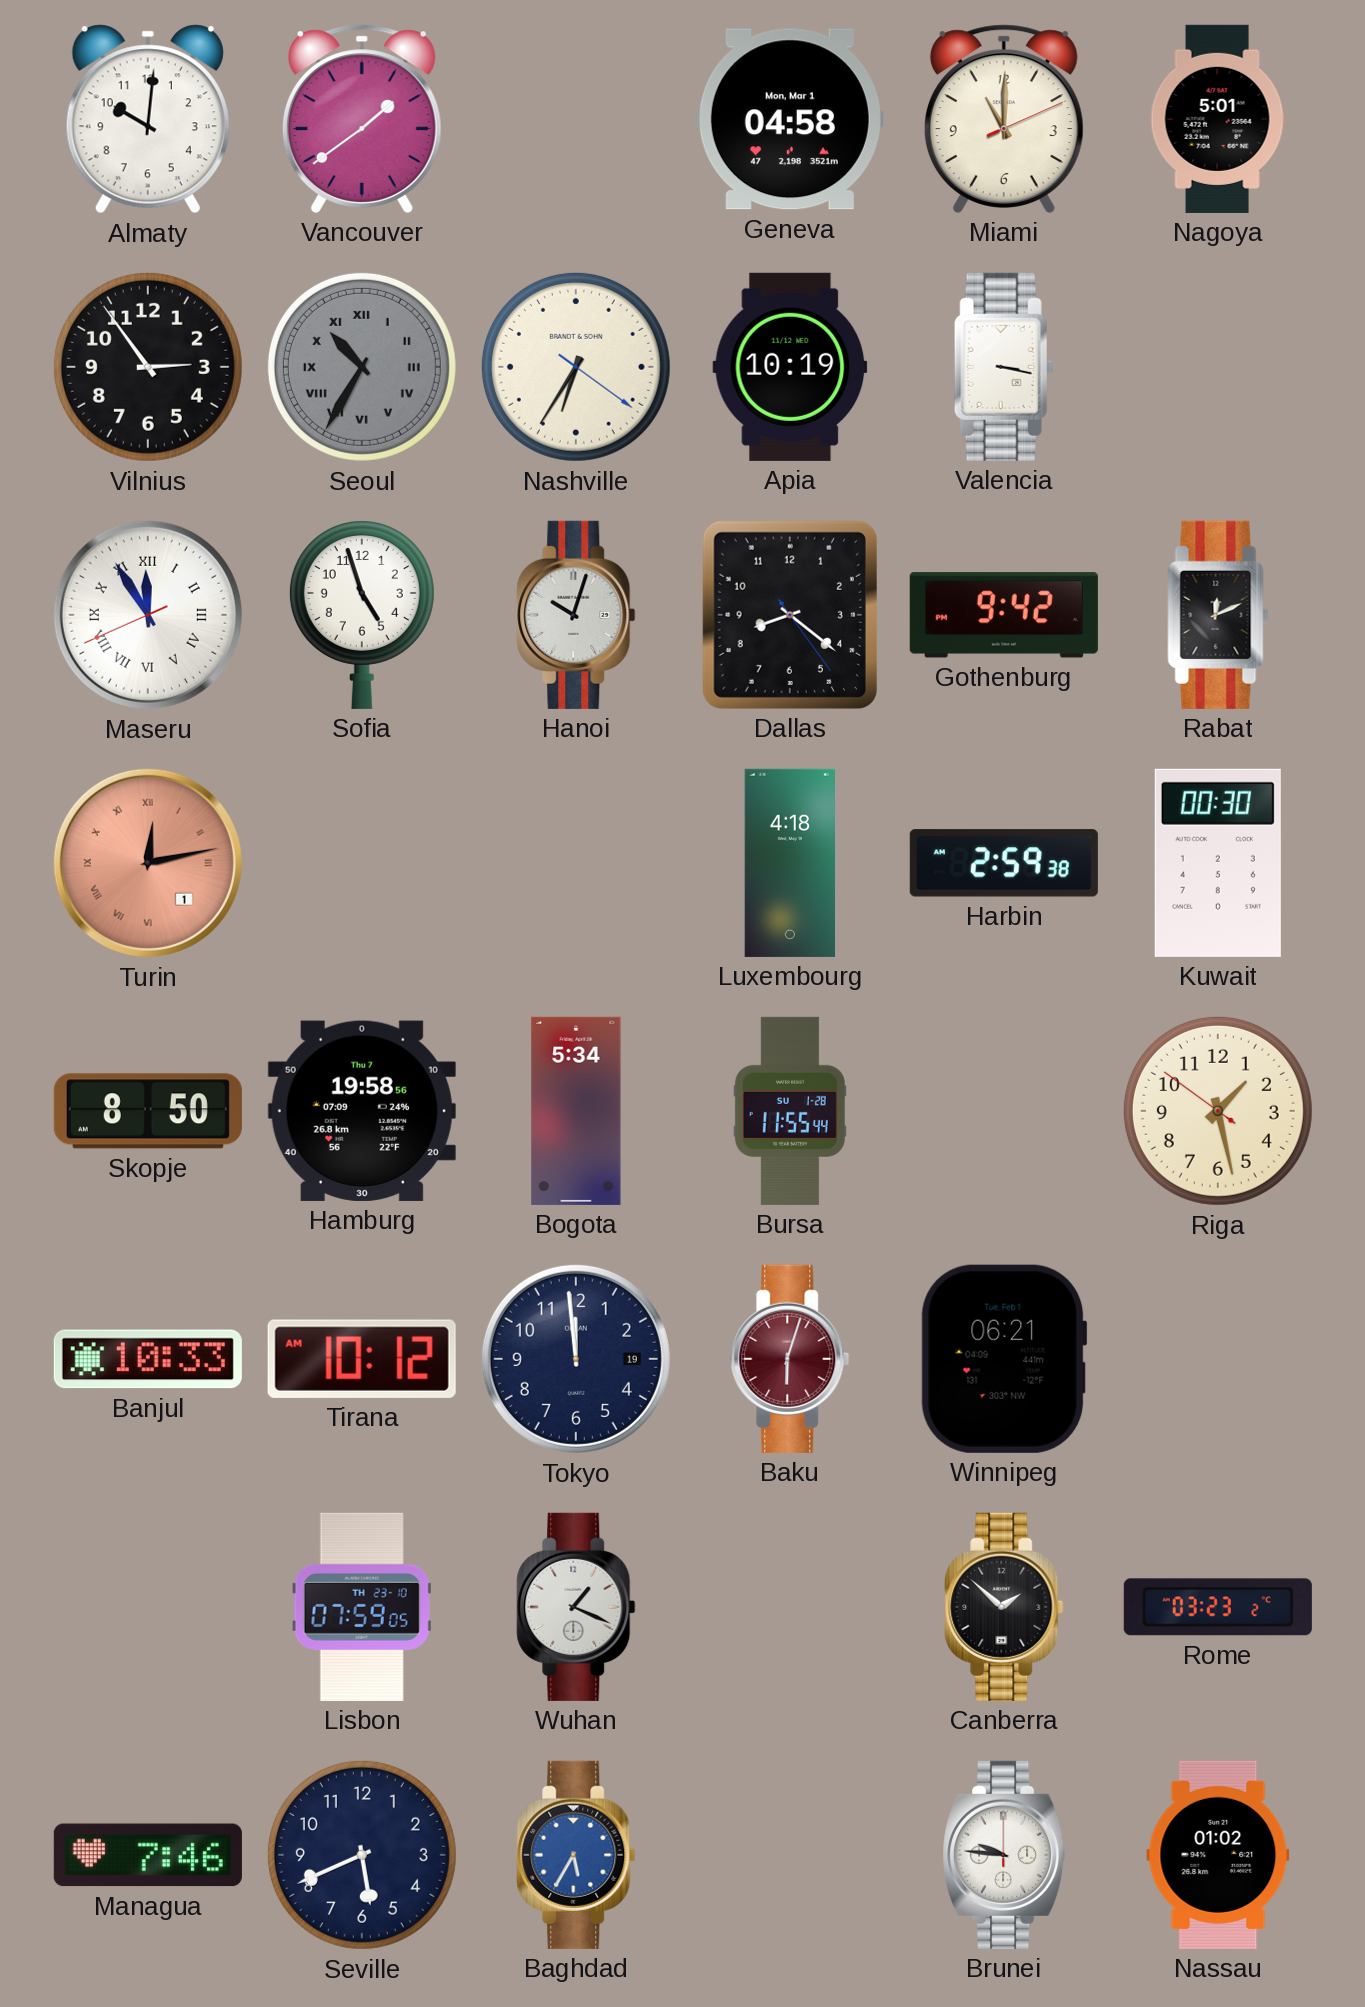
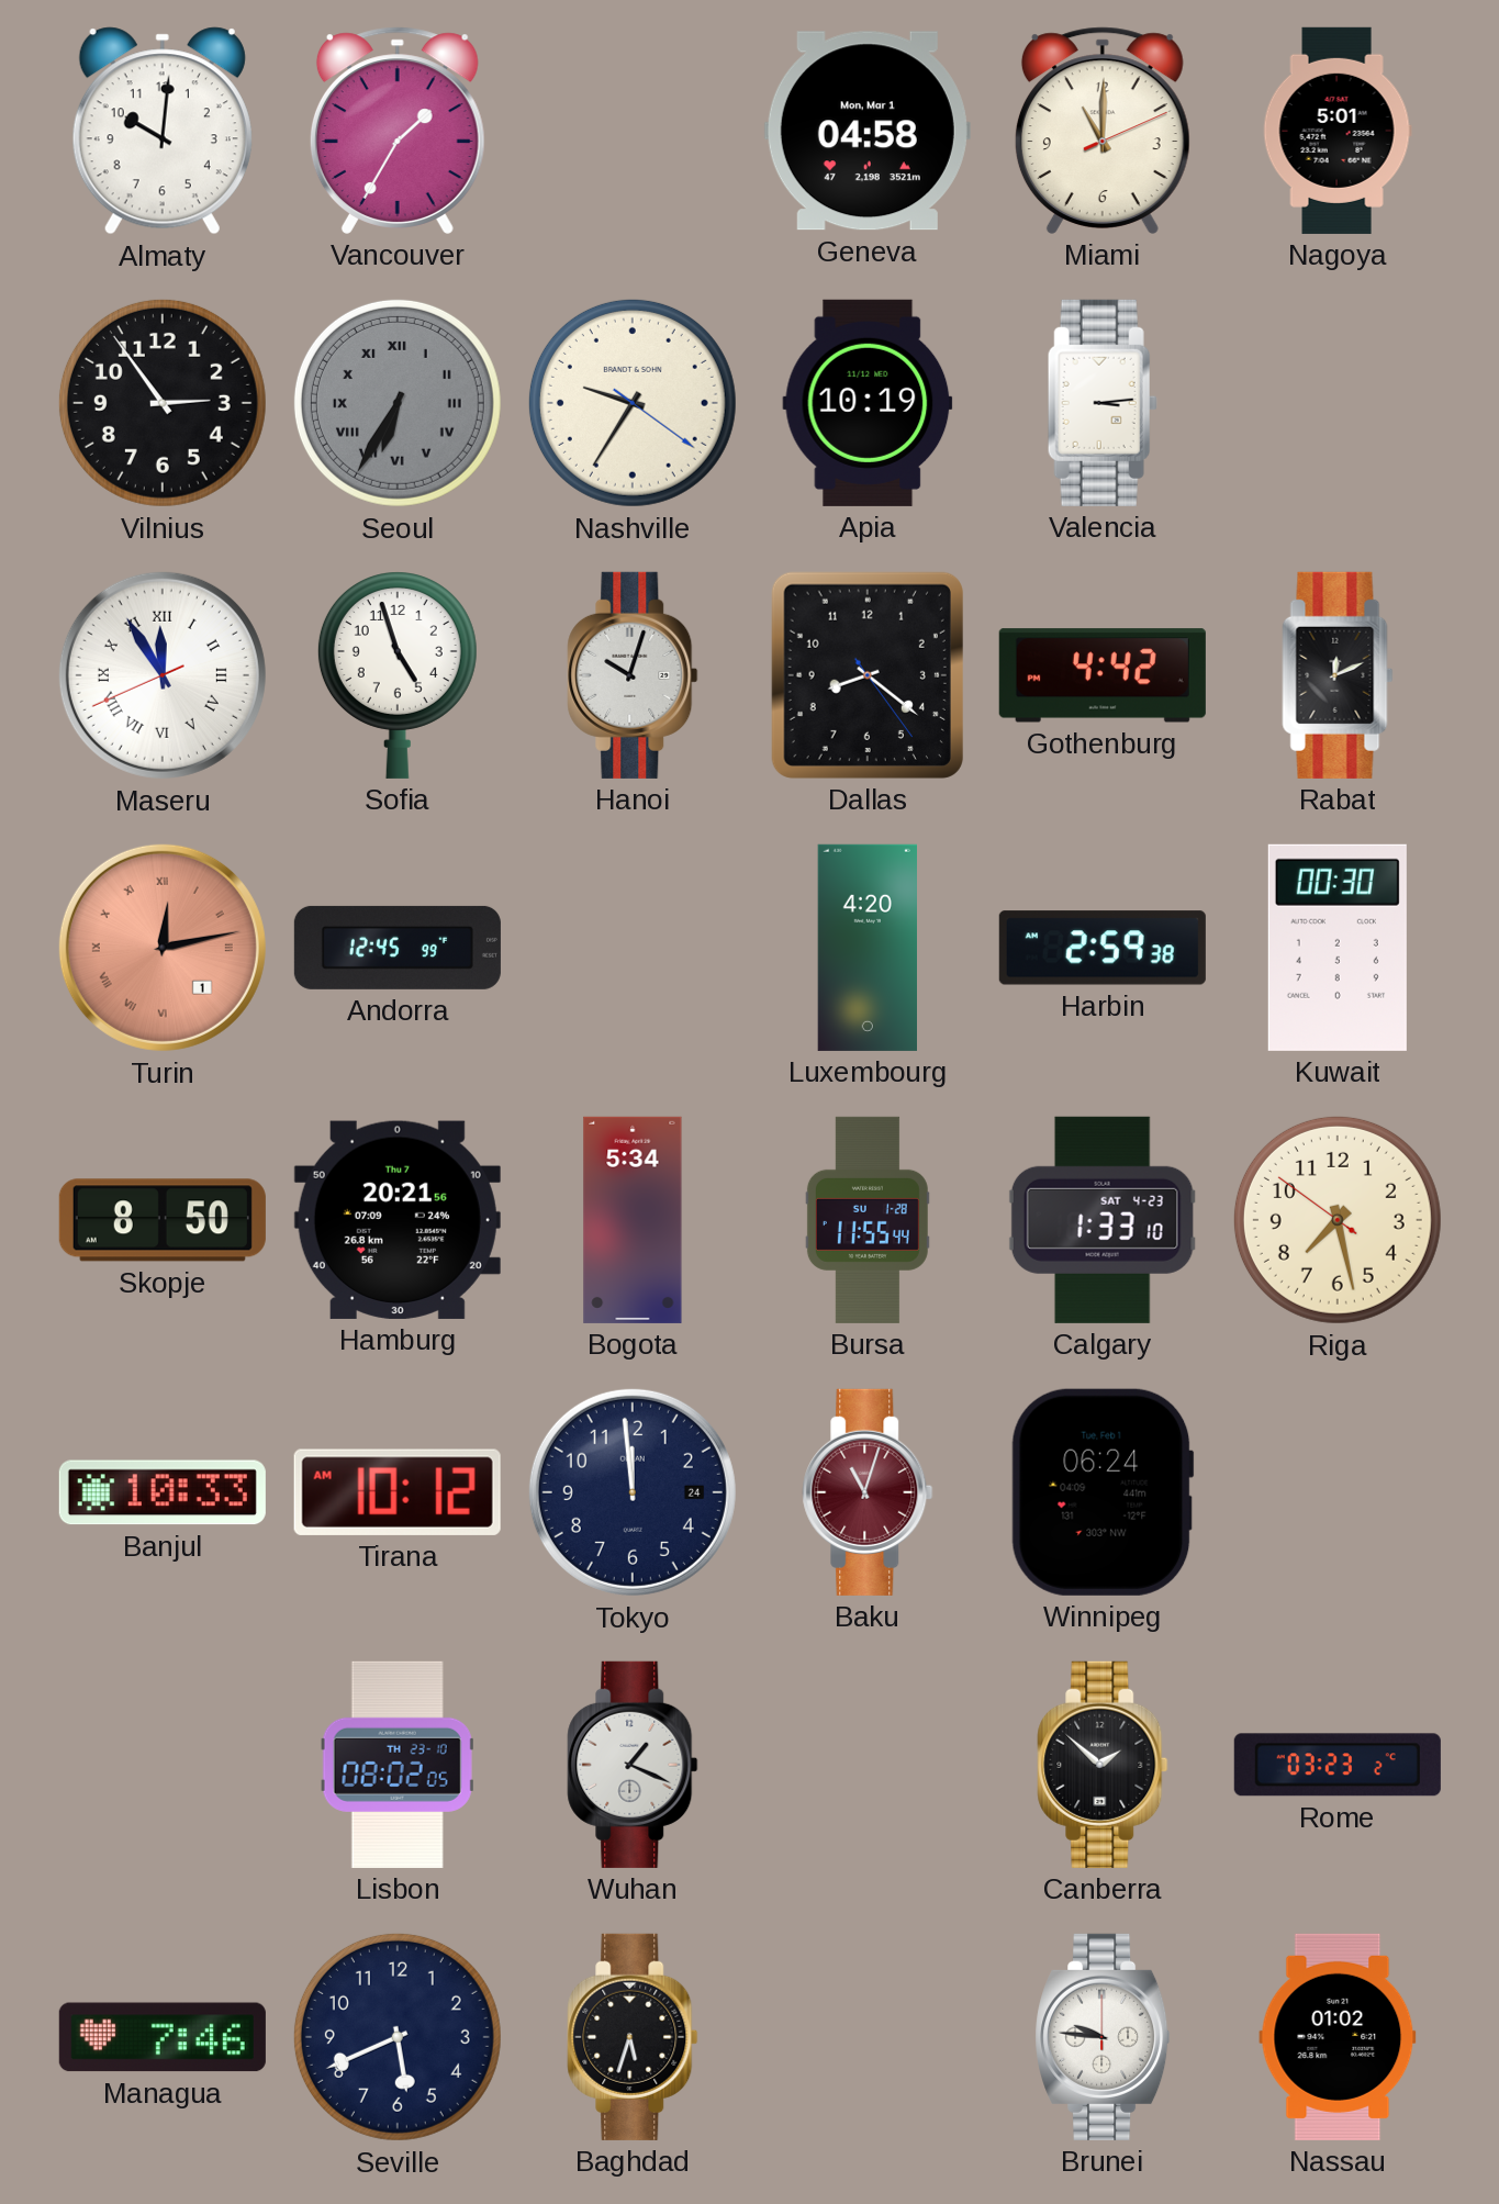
Vancouver: 1:39 -> 1:35
Seoul: 10:35 -> 6:35
Nashville: 6:35 -> 9:35
Valencia: 3:17 -> 3:14
Gothenburg: 9:42 -> 4:42
Andorra: none -> 12:45
Luxembourg: 4:18 -> 4:20
Hamburg: 19:58 -> 20:21
Calgary: none -> 1:33
Riga: 1:27 -> 7:27
Tokyo date: 19 -> 24
Baku: 6:03 -> 11:03
Winnipeg: 06:21 -> 06:24
Lisbon: 07:59 -> 08:02
Baghdad: 5:35 -> 5:33
Baghdad dial: blue -> black
